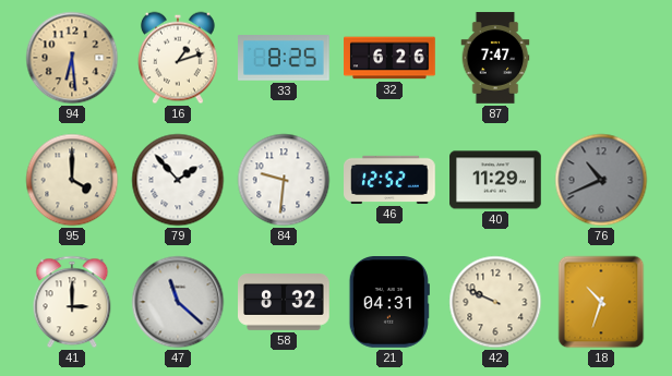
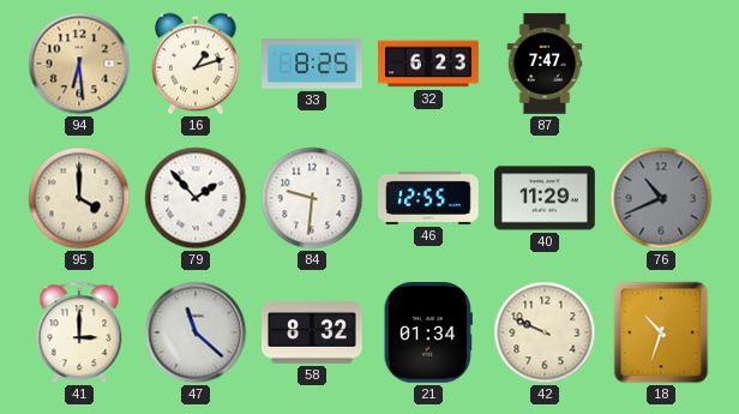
32: 6:26 -> 6:23
46: 12:52 -> 12:55
21: 04:31 -> 01:34
